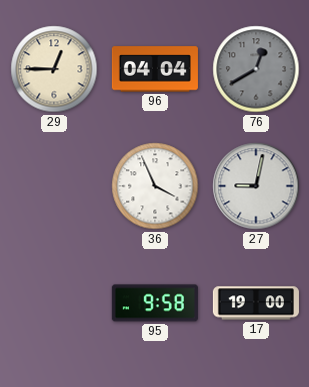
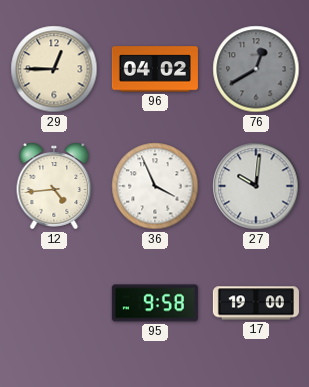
96: 04:04 -> 04:02
12: none -> 4:44
27: 9:02 -> 10:01
